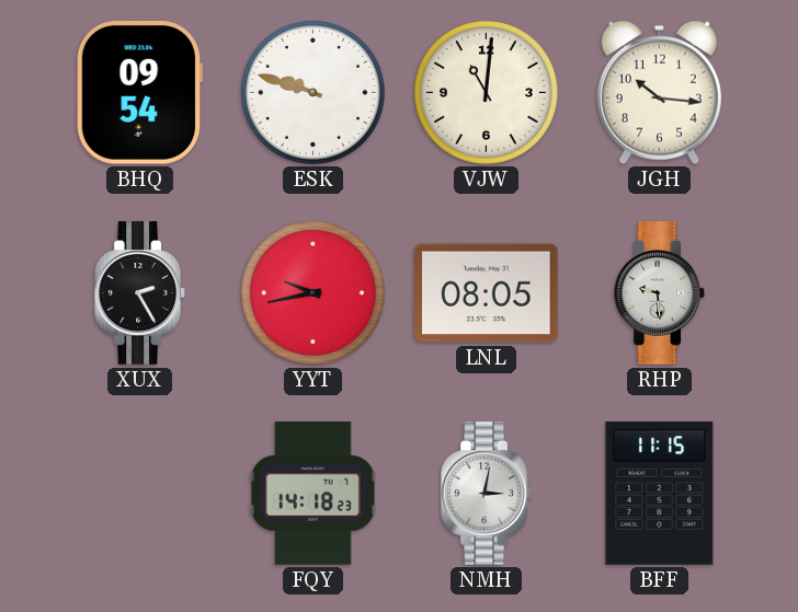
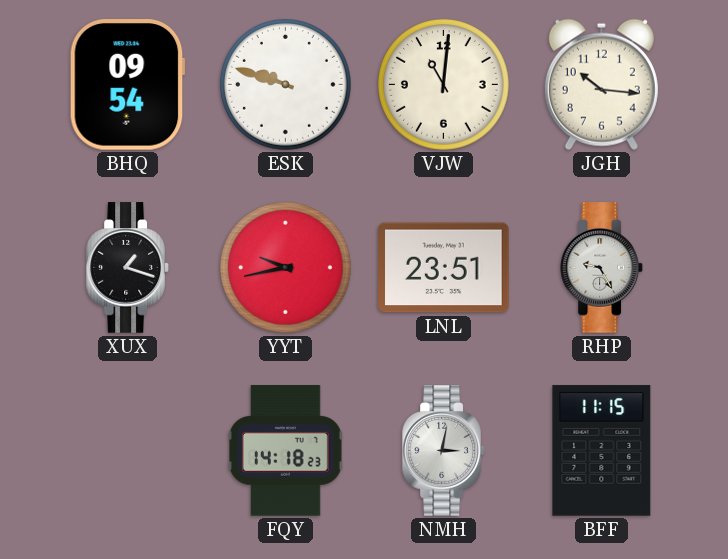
XUX: 2:25 -> 1:18
LNL: 08:05 -> 23:51
RHP: 9:29 -> 9:25
